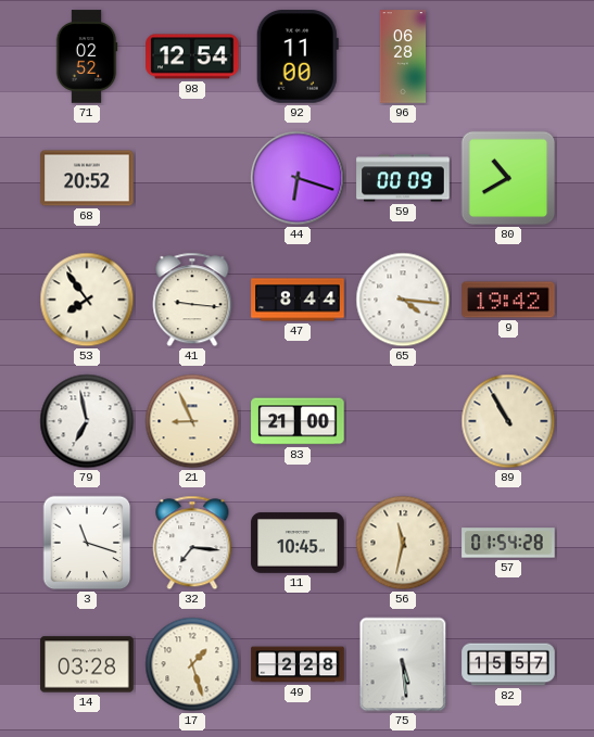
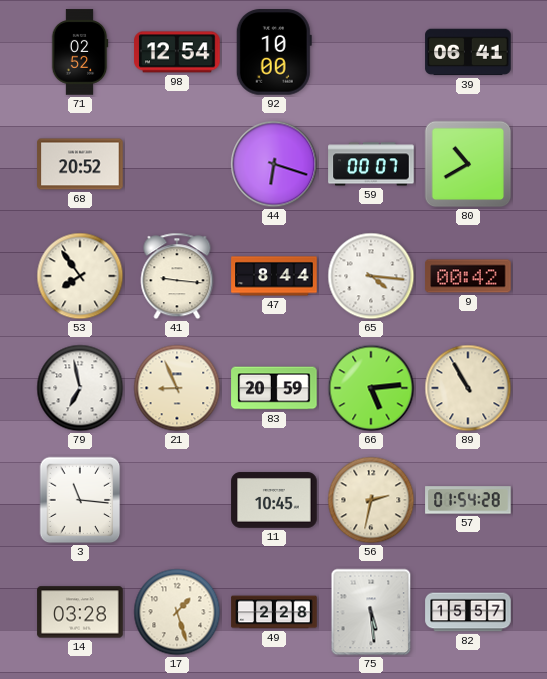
92: 11:00 -> 10:00
96: 06:28 -> none
39: none -> 06:41
59: 00:09 -> 00:07
9: 19:42 -> 00:42
83: 21:00 -> 20:59
66: none -> 5:14
3: 11:18 -> 11:16
32: 7:16 -> none
56: 11:32 -> 2:32
